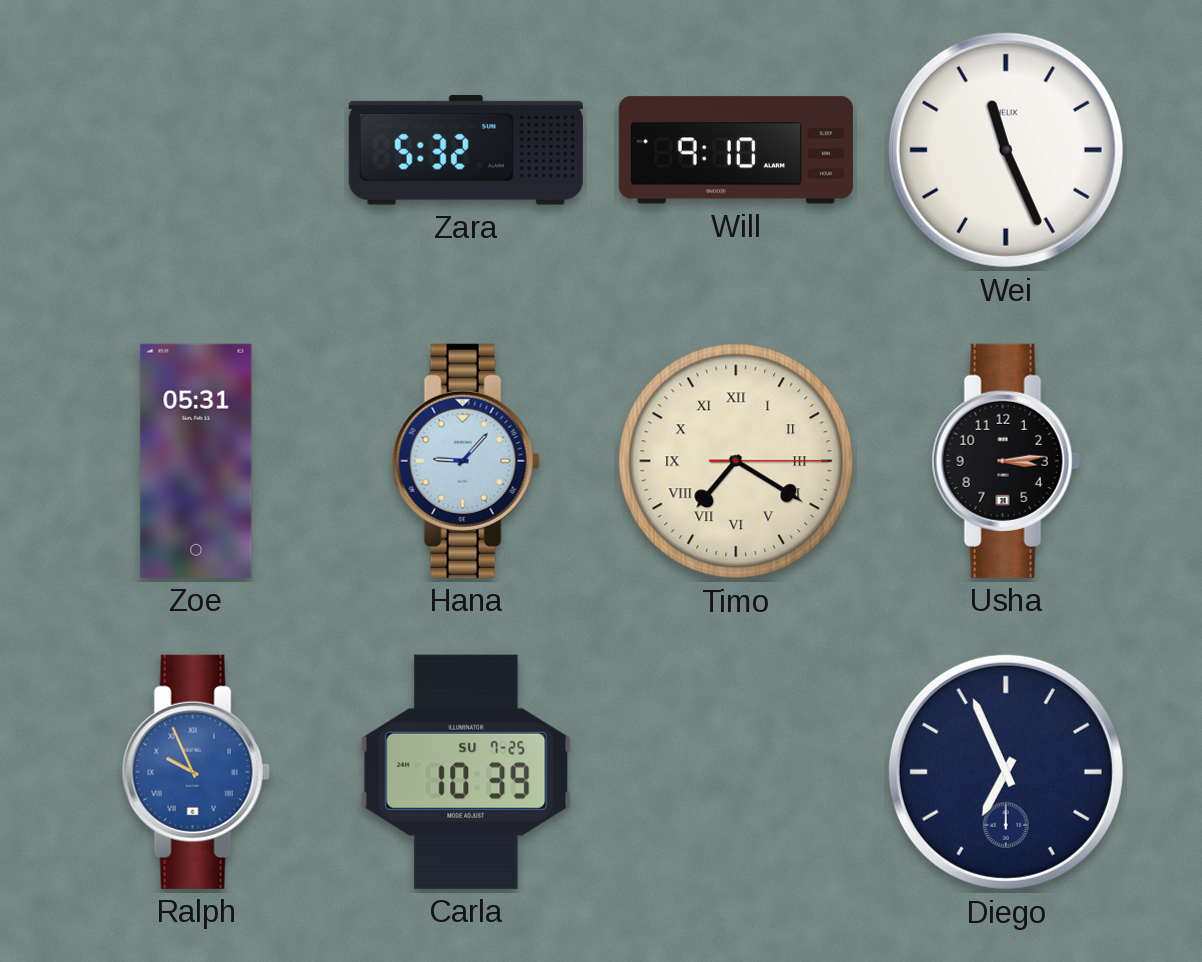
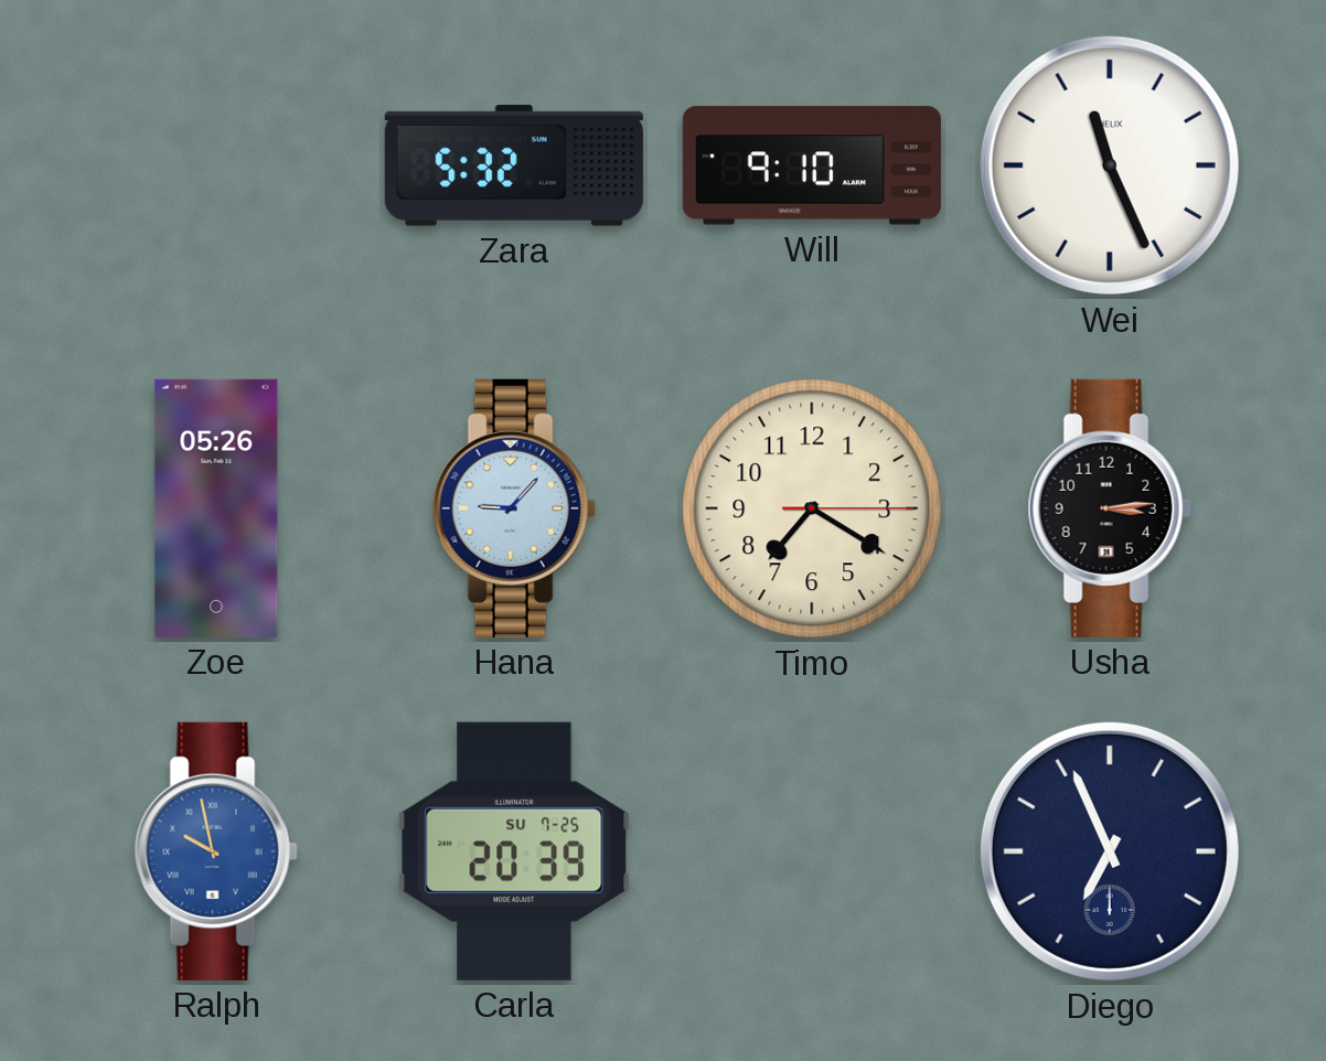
Zoe: 05:31 -> 05:26
Timo numerals: Roman -> Arabic
Ralph: 9:56 -> 9:58
Carla: 10:39 -> 20:39
